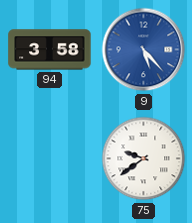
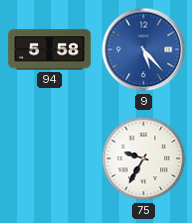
94: 3:58 -> 5:58
75: 9:39 -> 9:35
